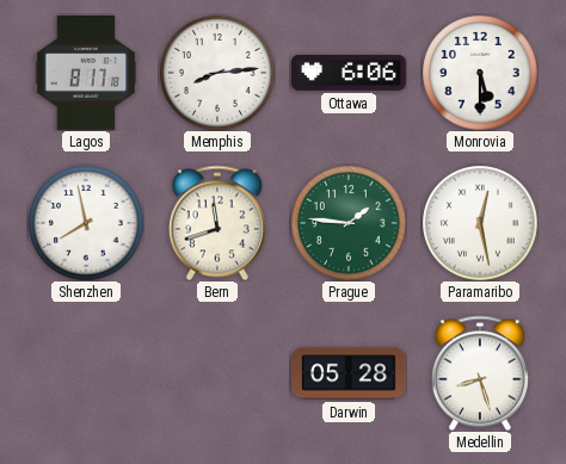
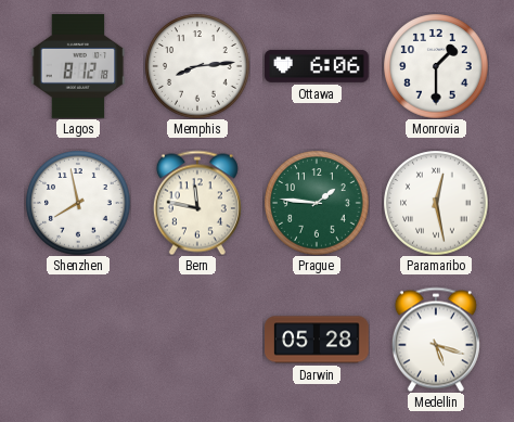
Lagos: 8:17 -> 8:12
Monrovia: 5:30 -> 1:30
Bern: 11:42 -> 11:47
Medellin: 8:27 -> 5:18
